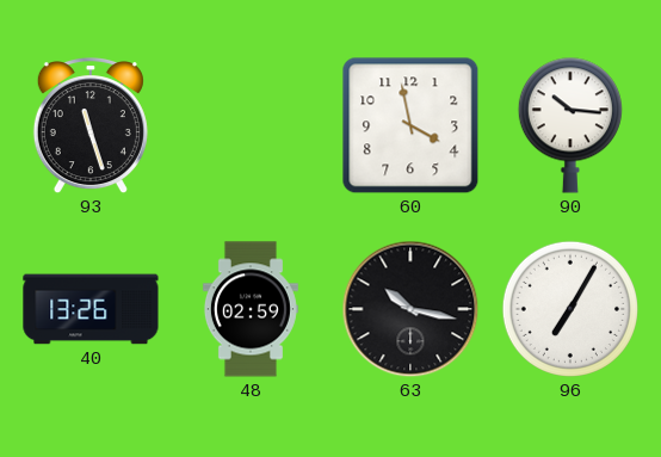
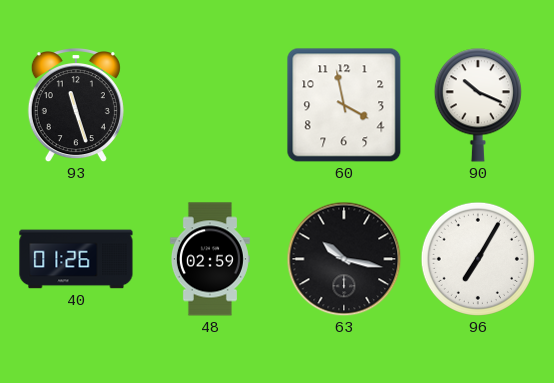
90: 10:16 -> 10:19
40: 13:26 -> 01:26
